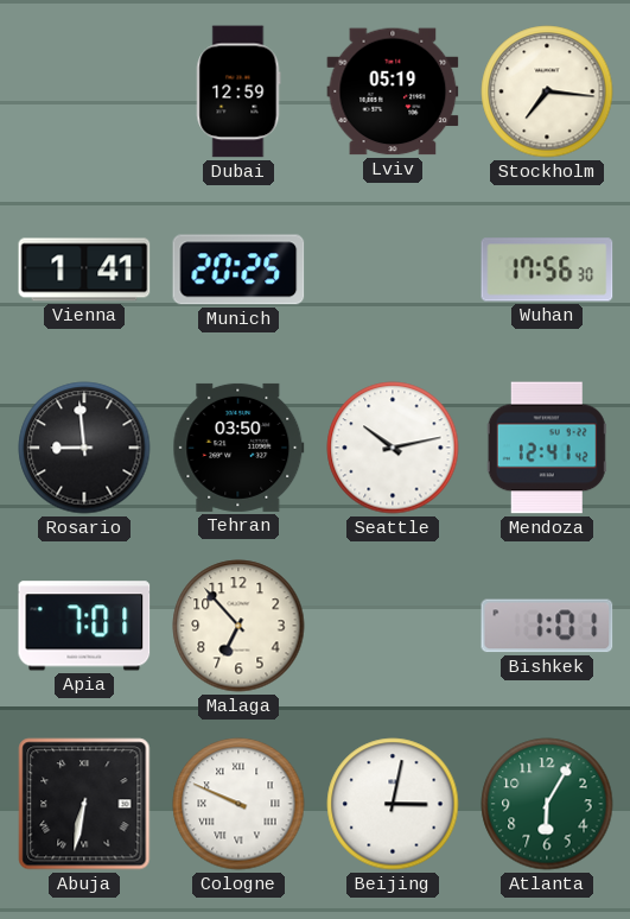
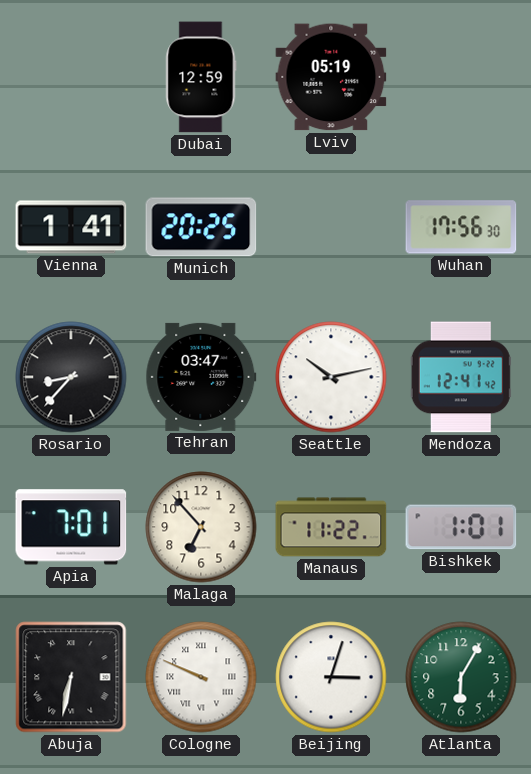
Stockholm: 7:16 -> none
Rosario: 8:59 -> 8:37
Tehran: 03:50 -> 03:47
Manaus: none -> 11:22
Beijing: 3:02 -> 3:03
